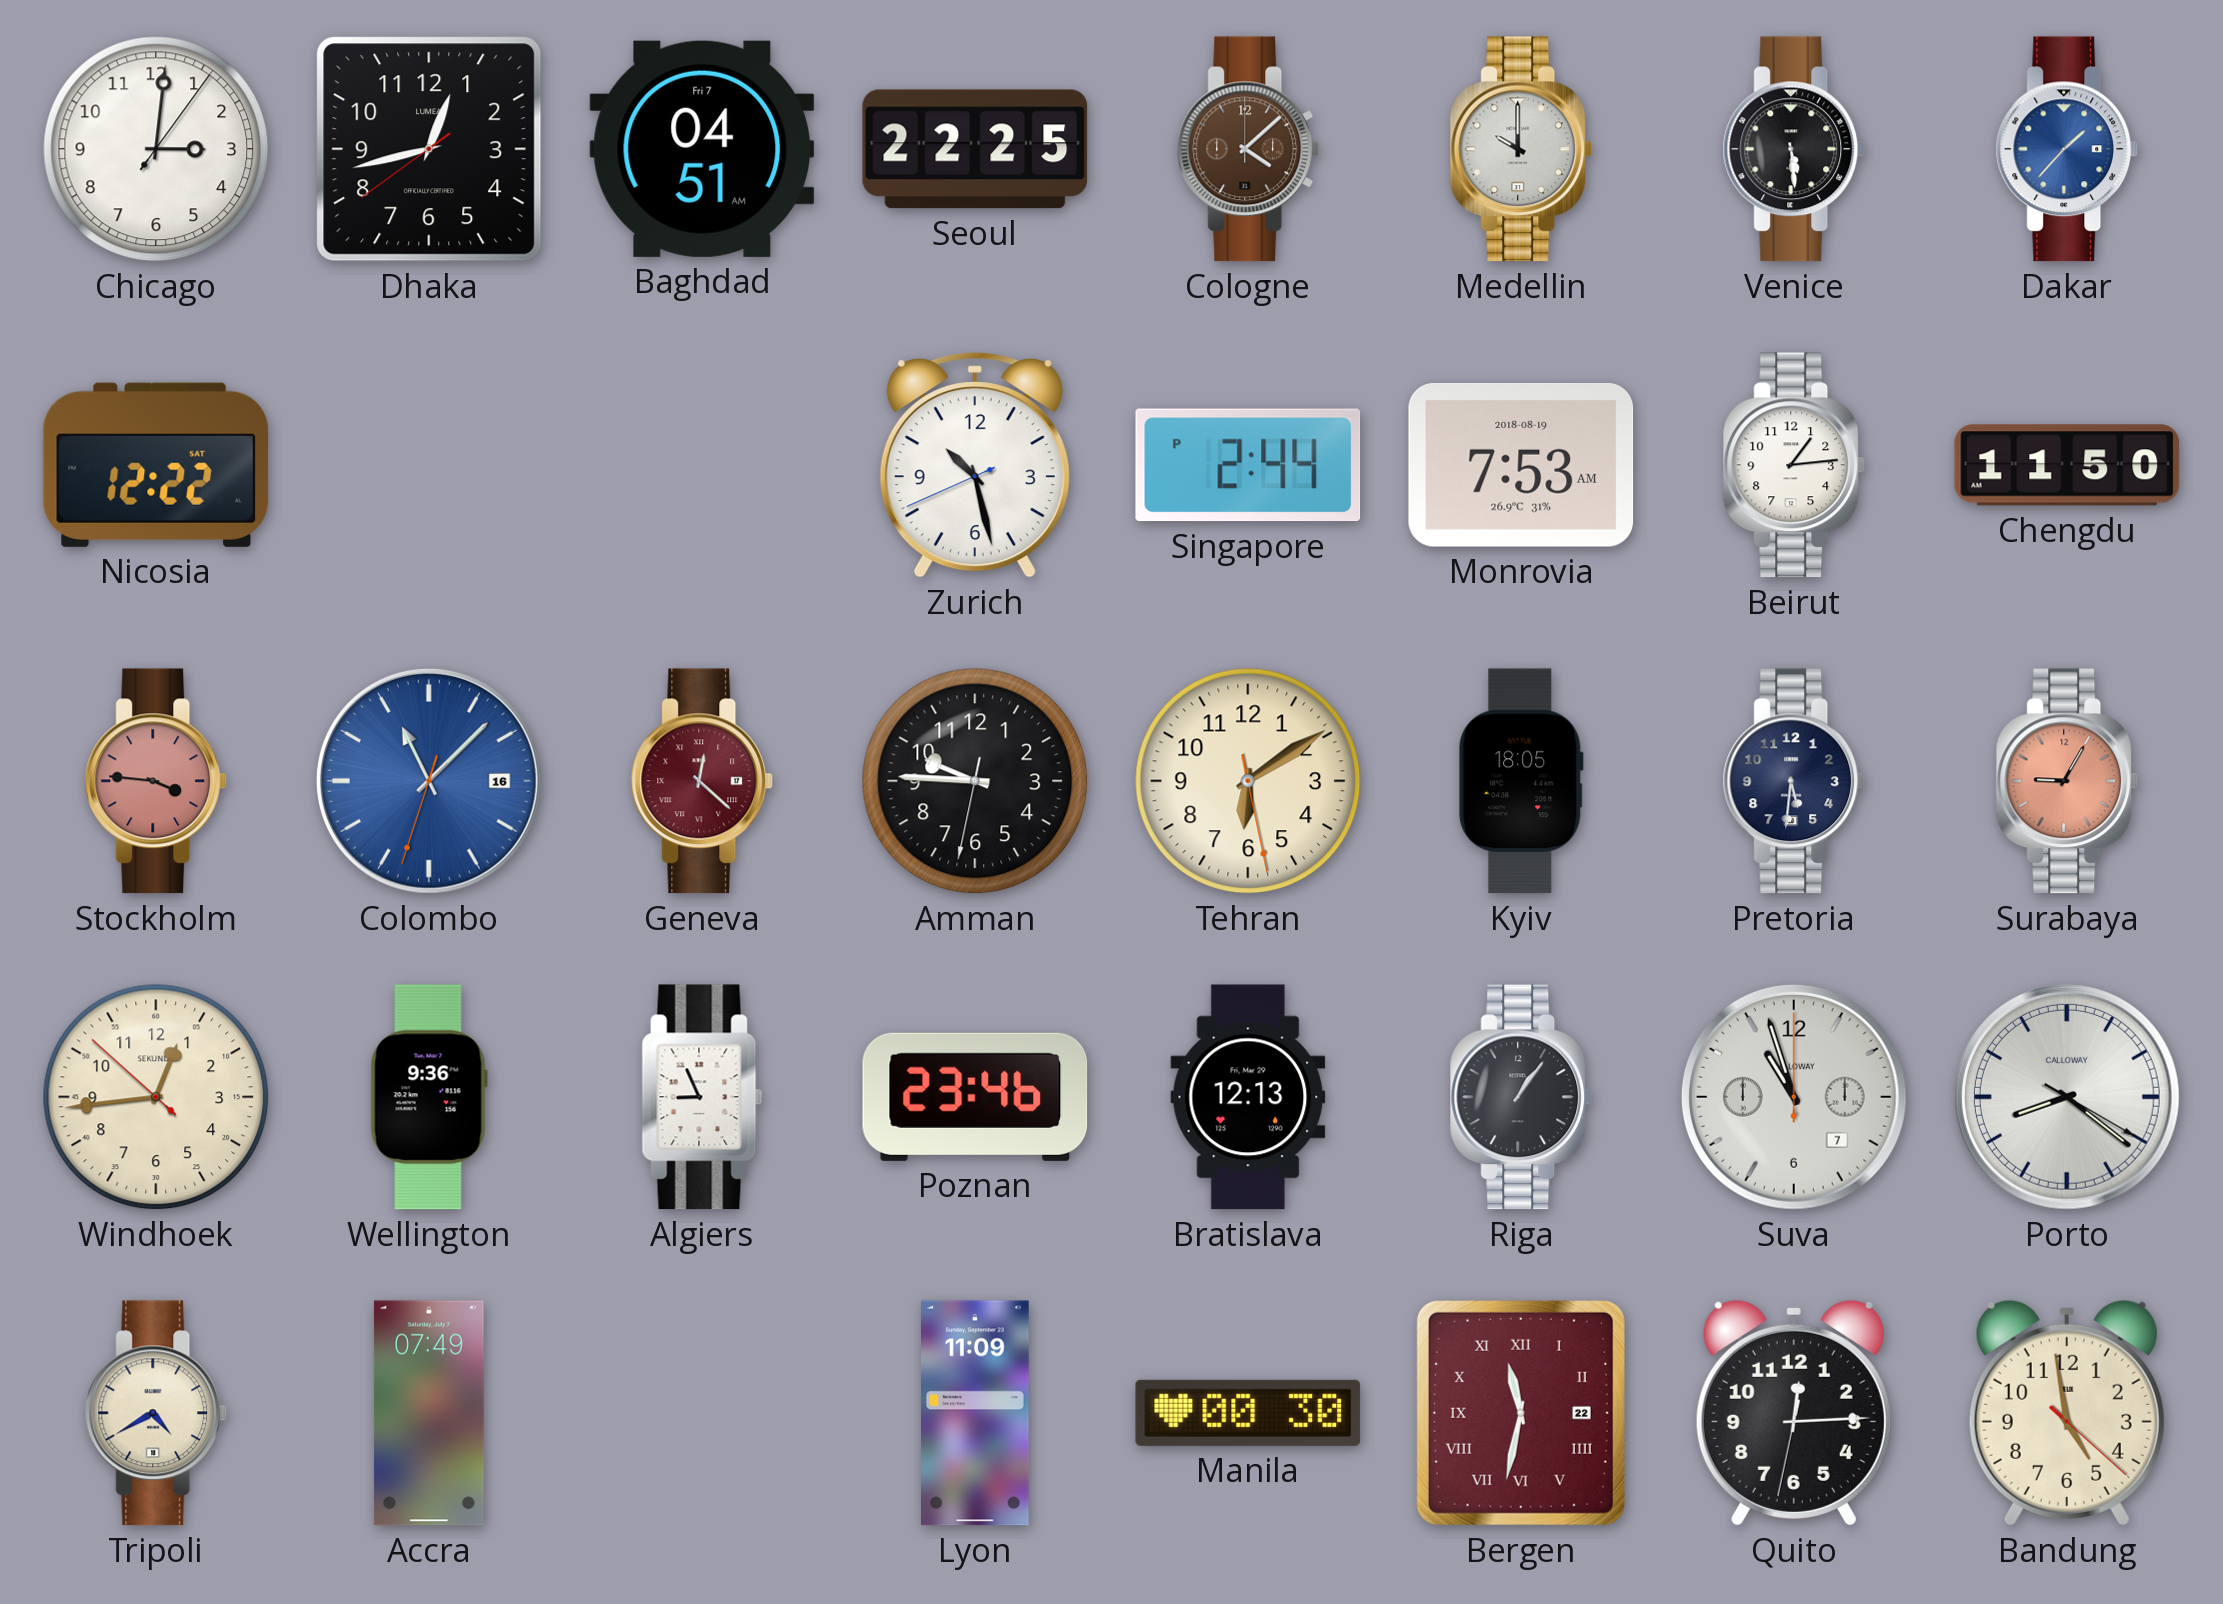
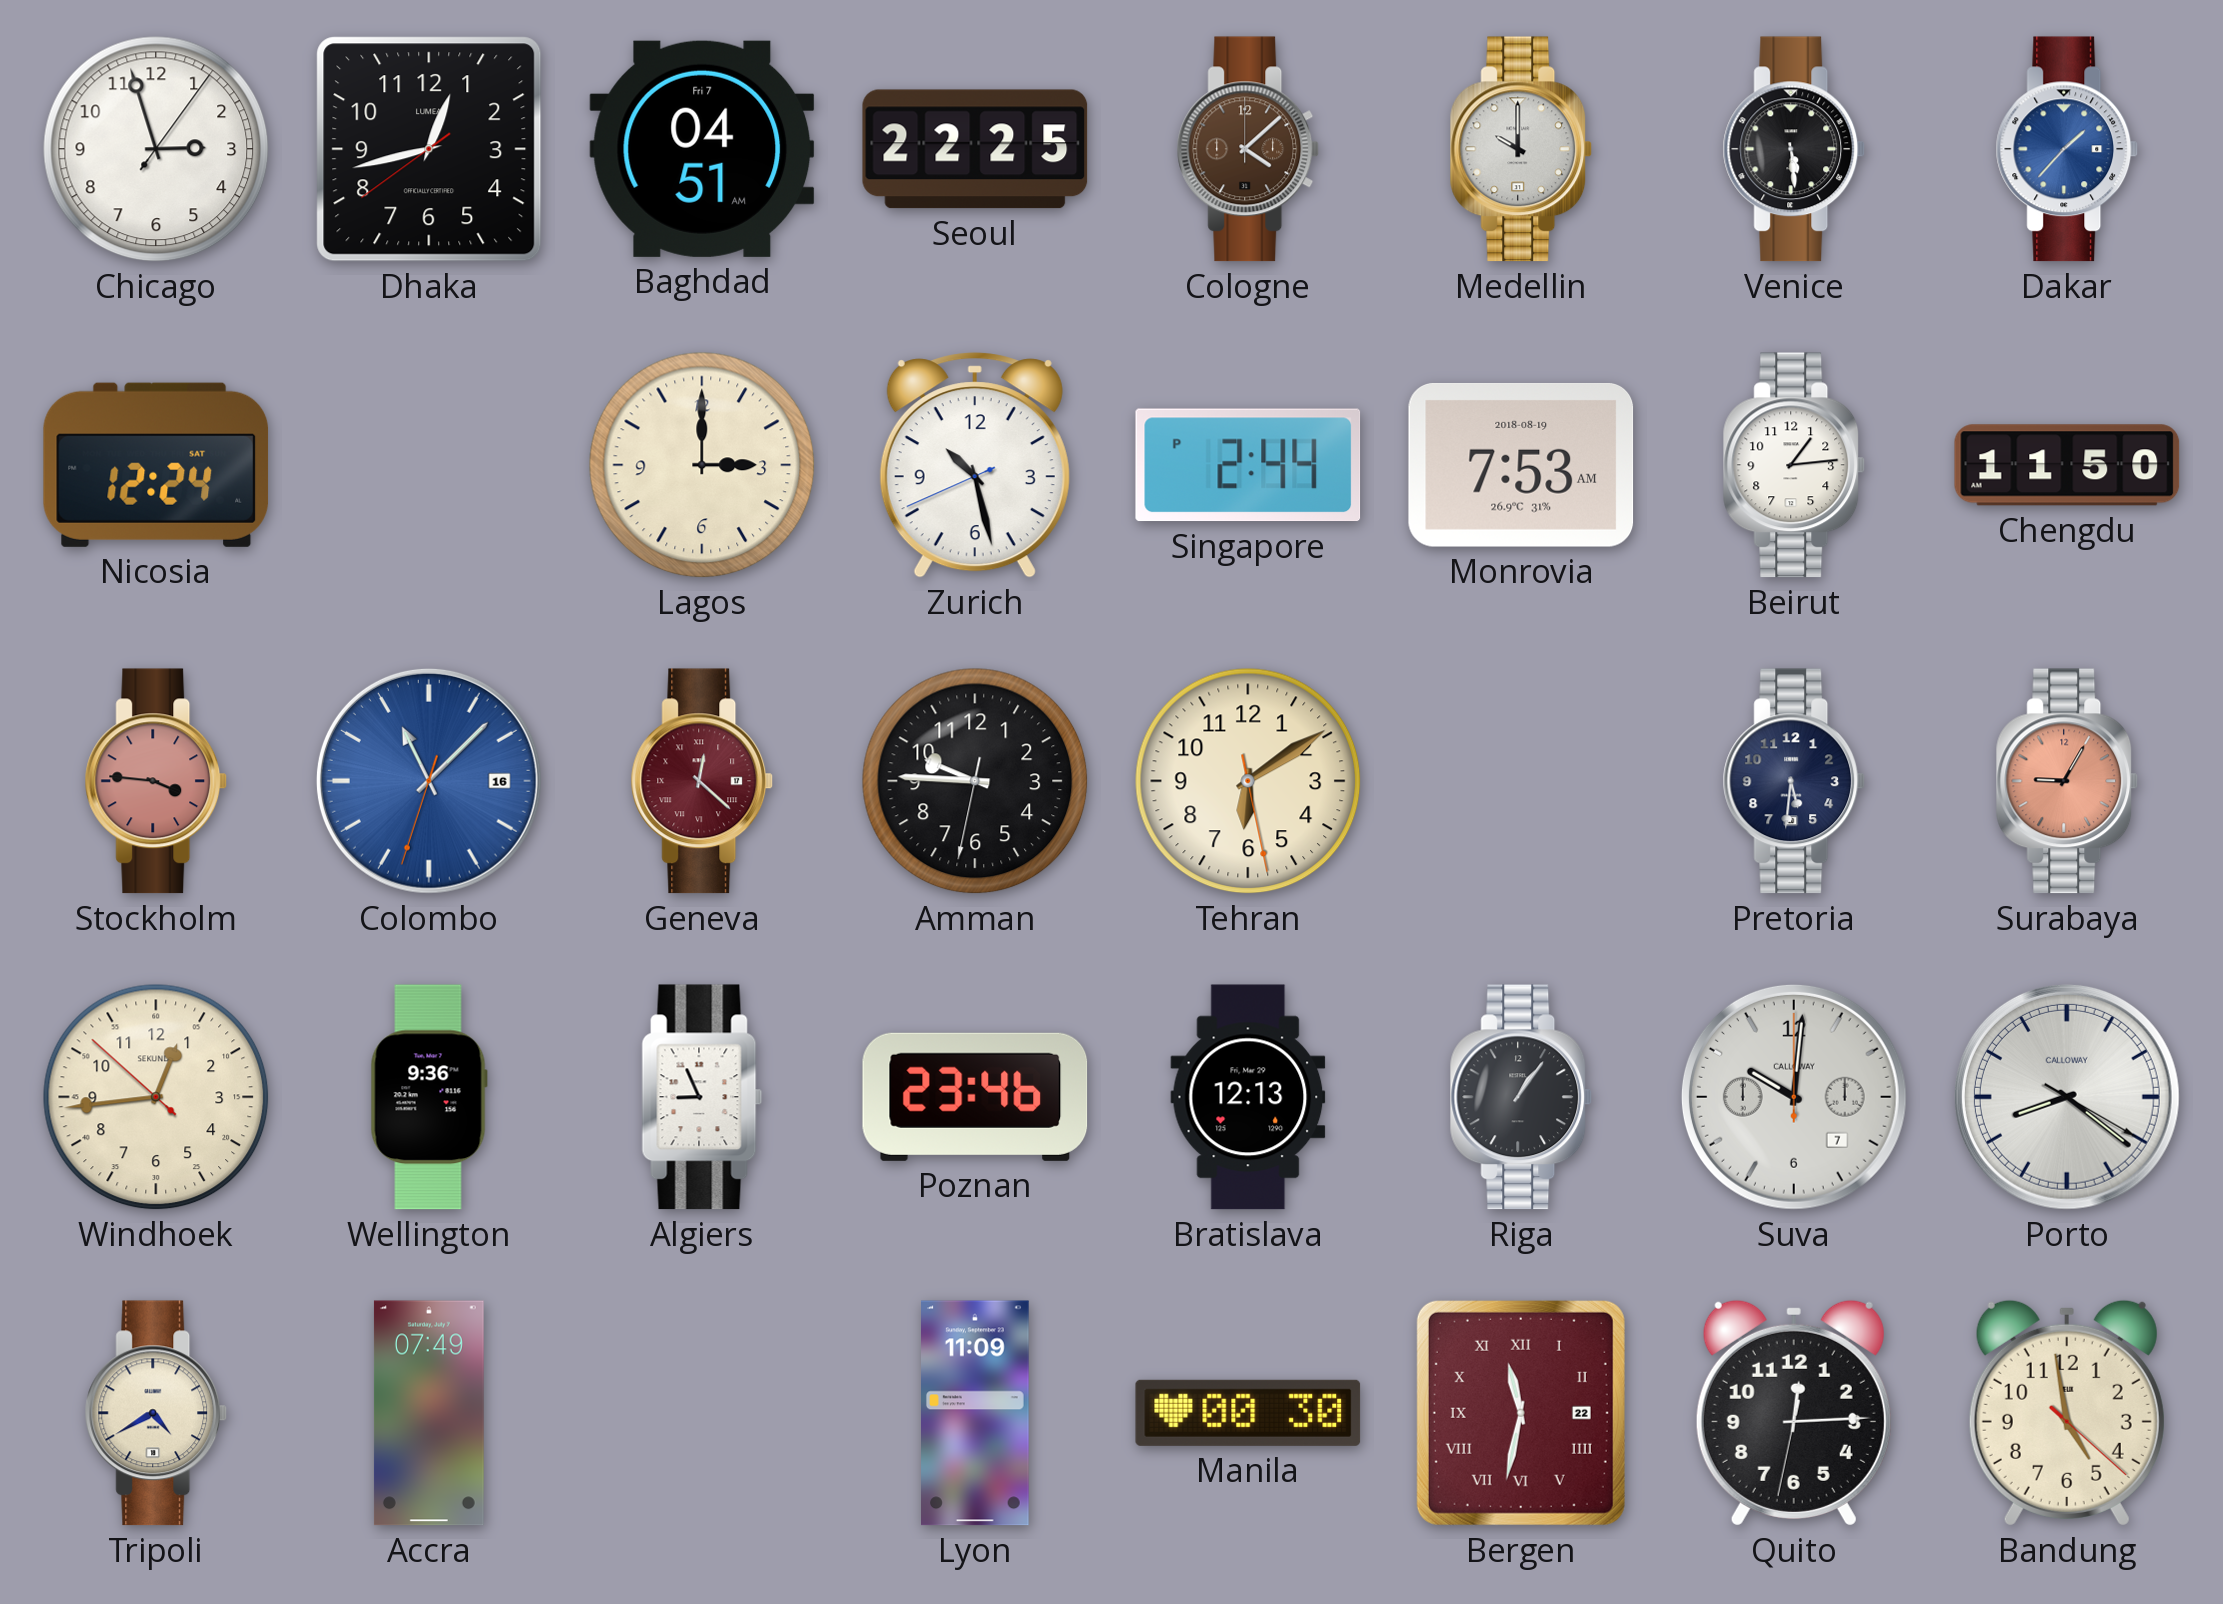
Chicago: 3:01 -> 2:57
Nicosia: 12:22 -> 12:24
Lagos: none -> 3:00
Kyiv: 18:05 -> none
Suva: 10:57 -> 10:01
